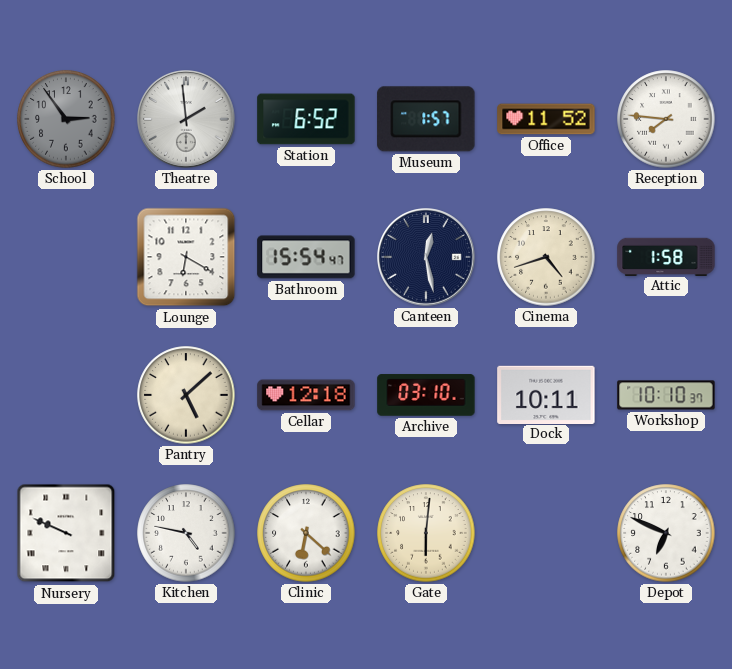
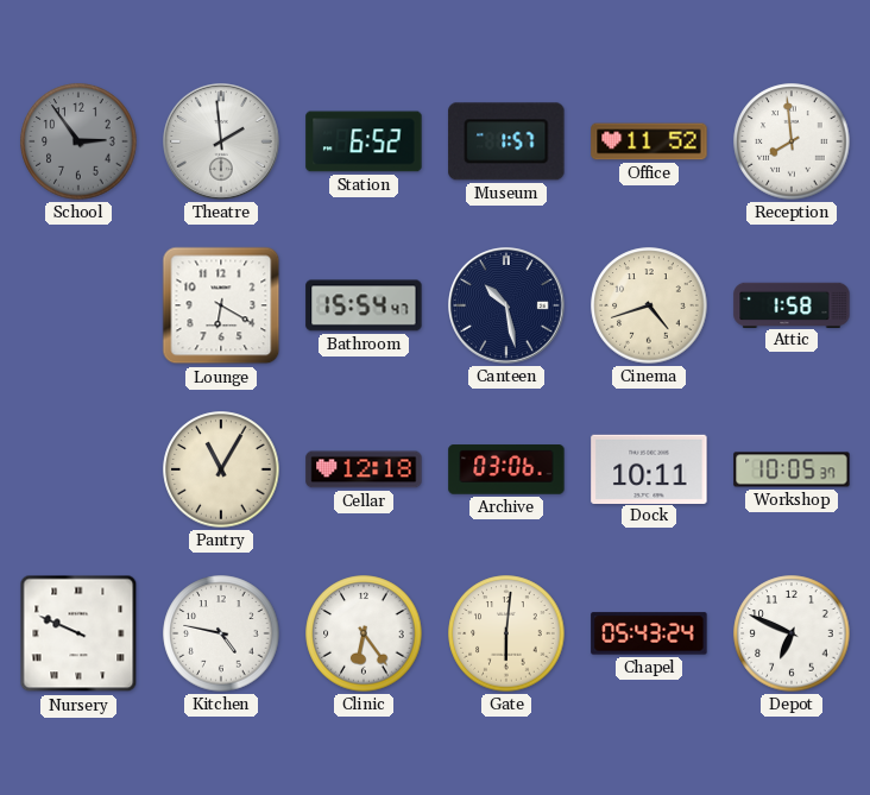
Reception: 7:46 -> 7:59
Canteen: 12:28 -> 10:28
Pantry: 5:08 -> 11:05
Archive: 03:10 -> 03:06
Workshop: 10:10 -> 10:05
Clinic: 6:22 -> 6:24
Chapel: none -> 05:43
